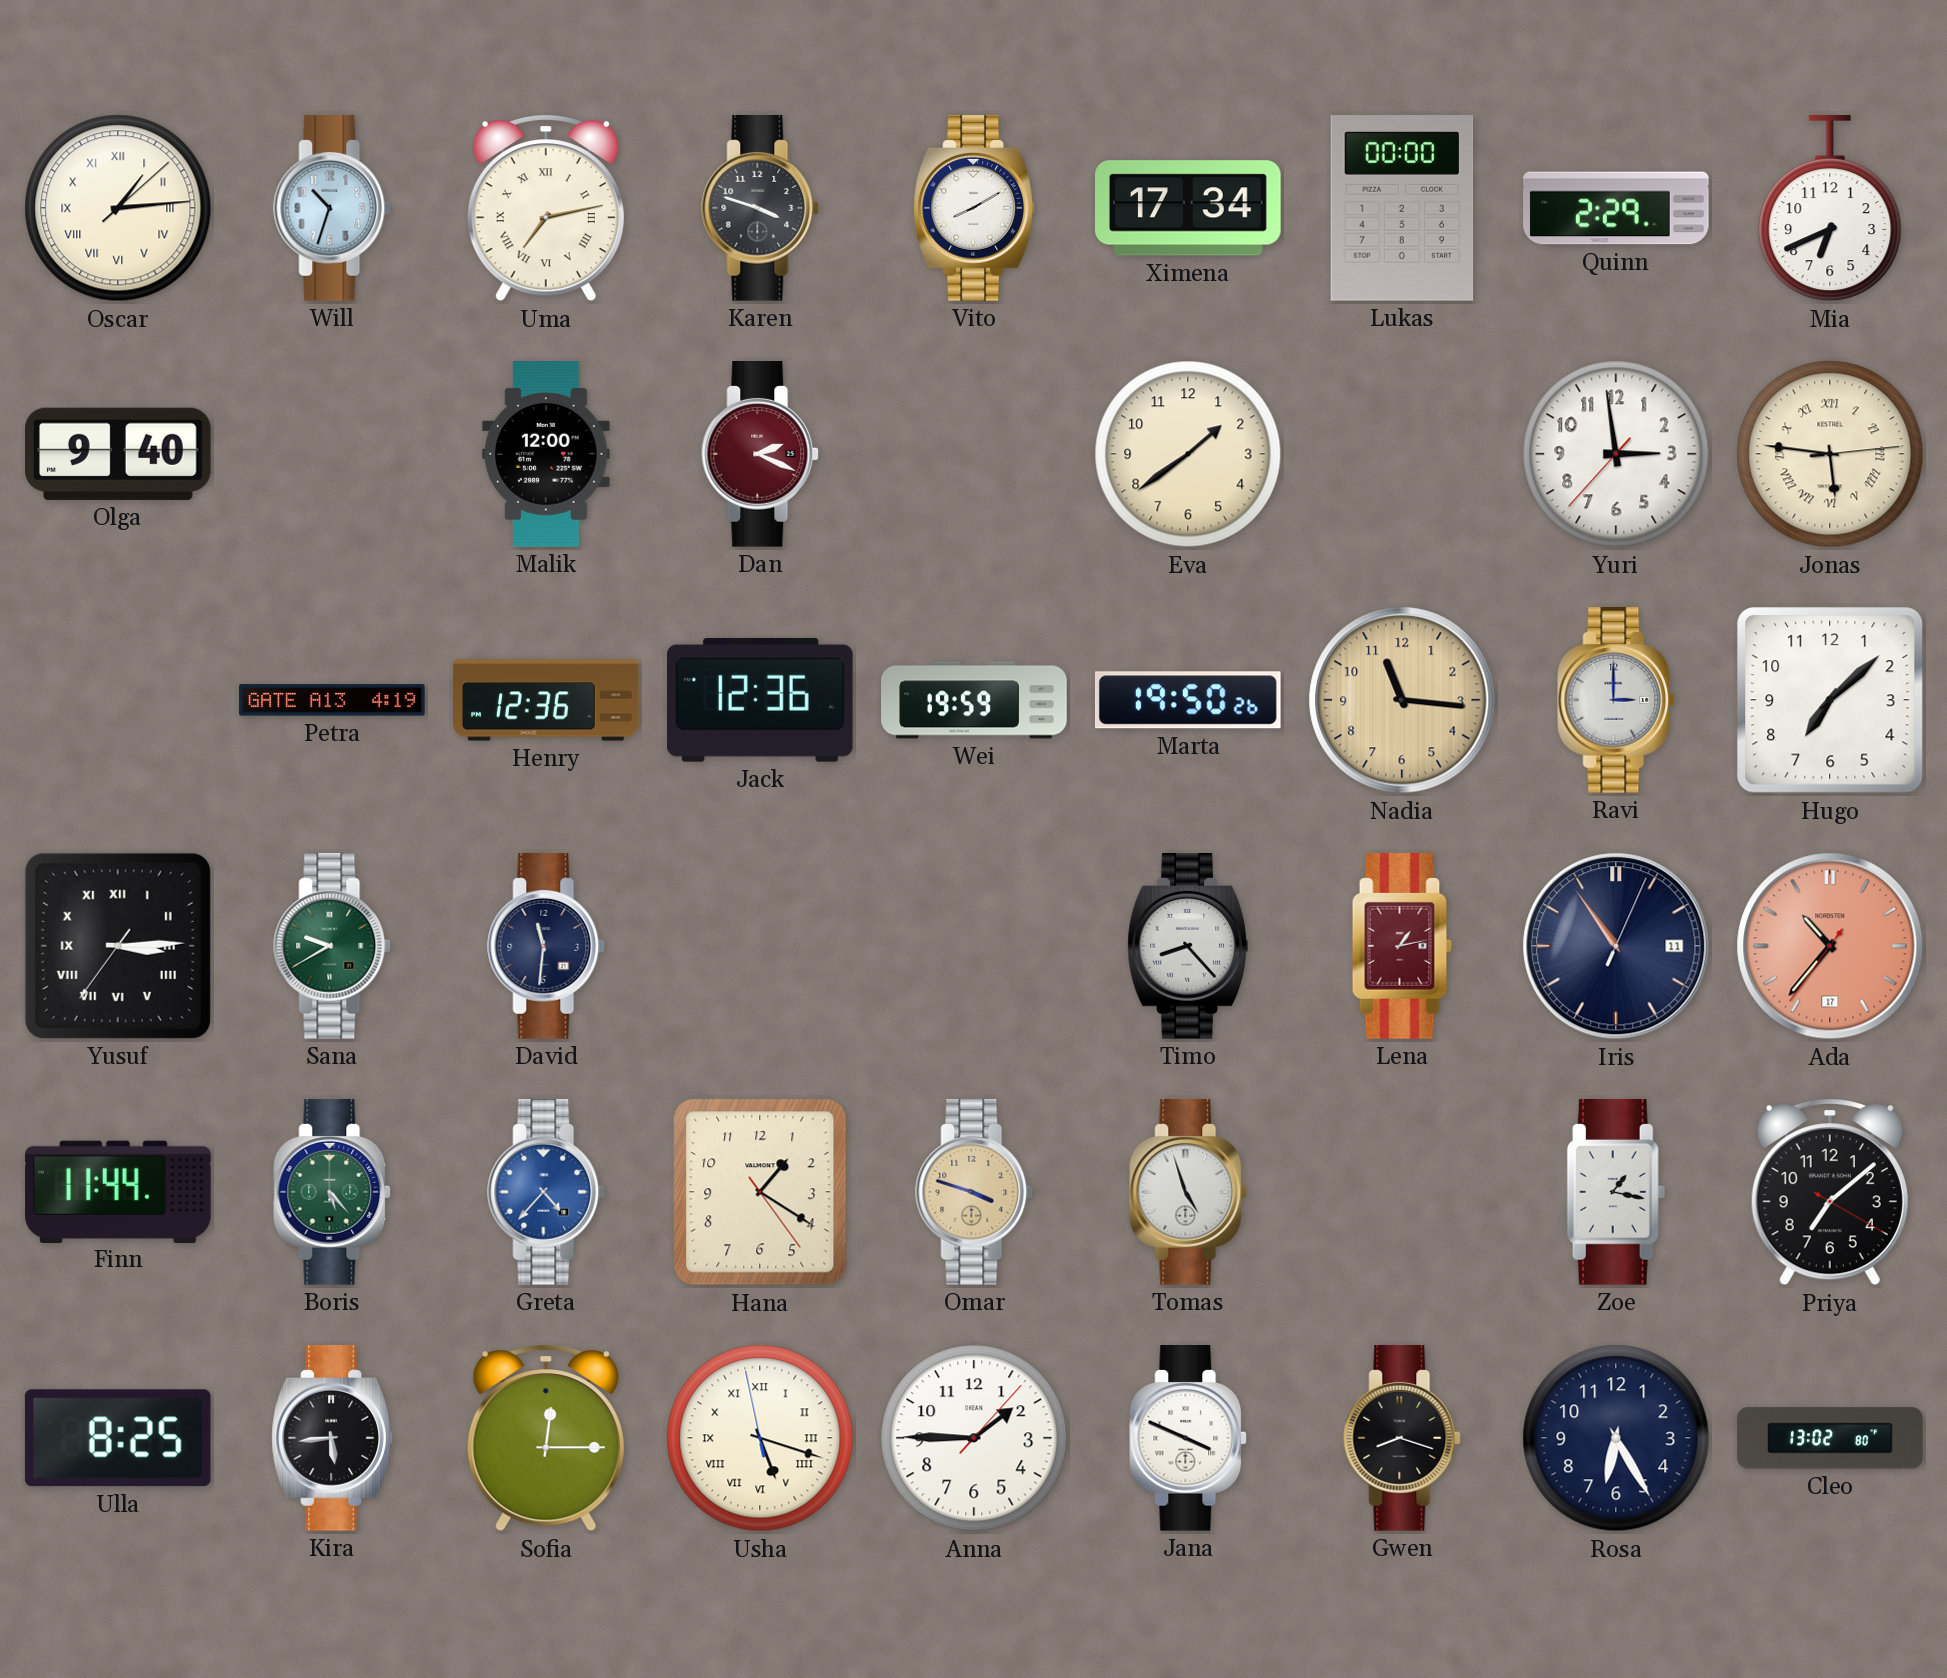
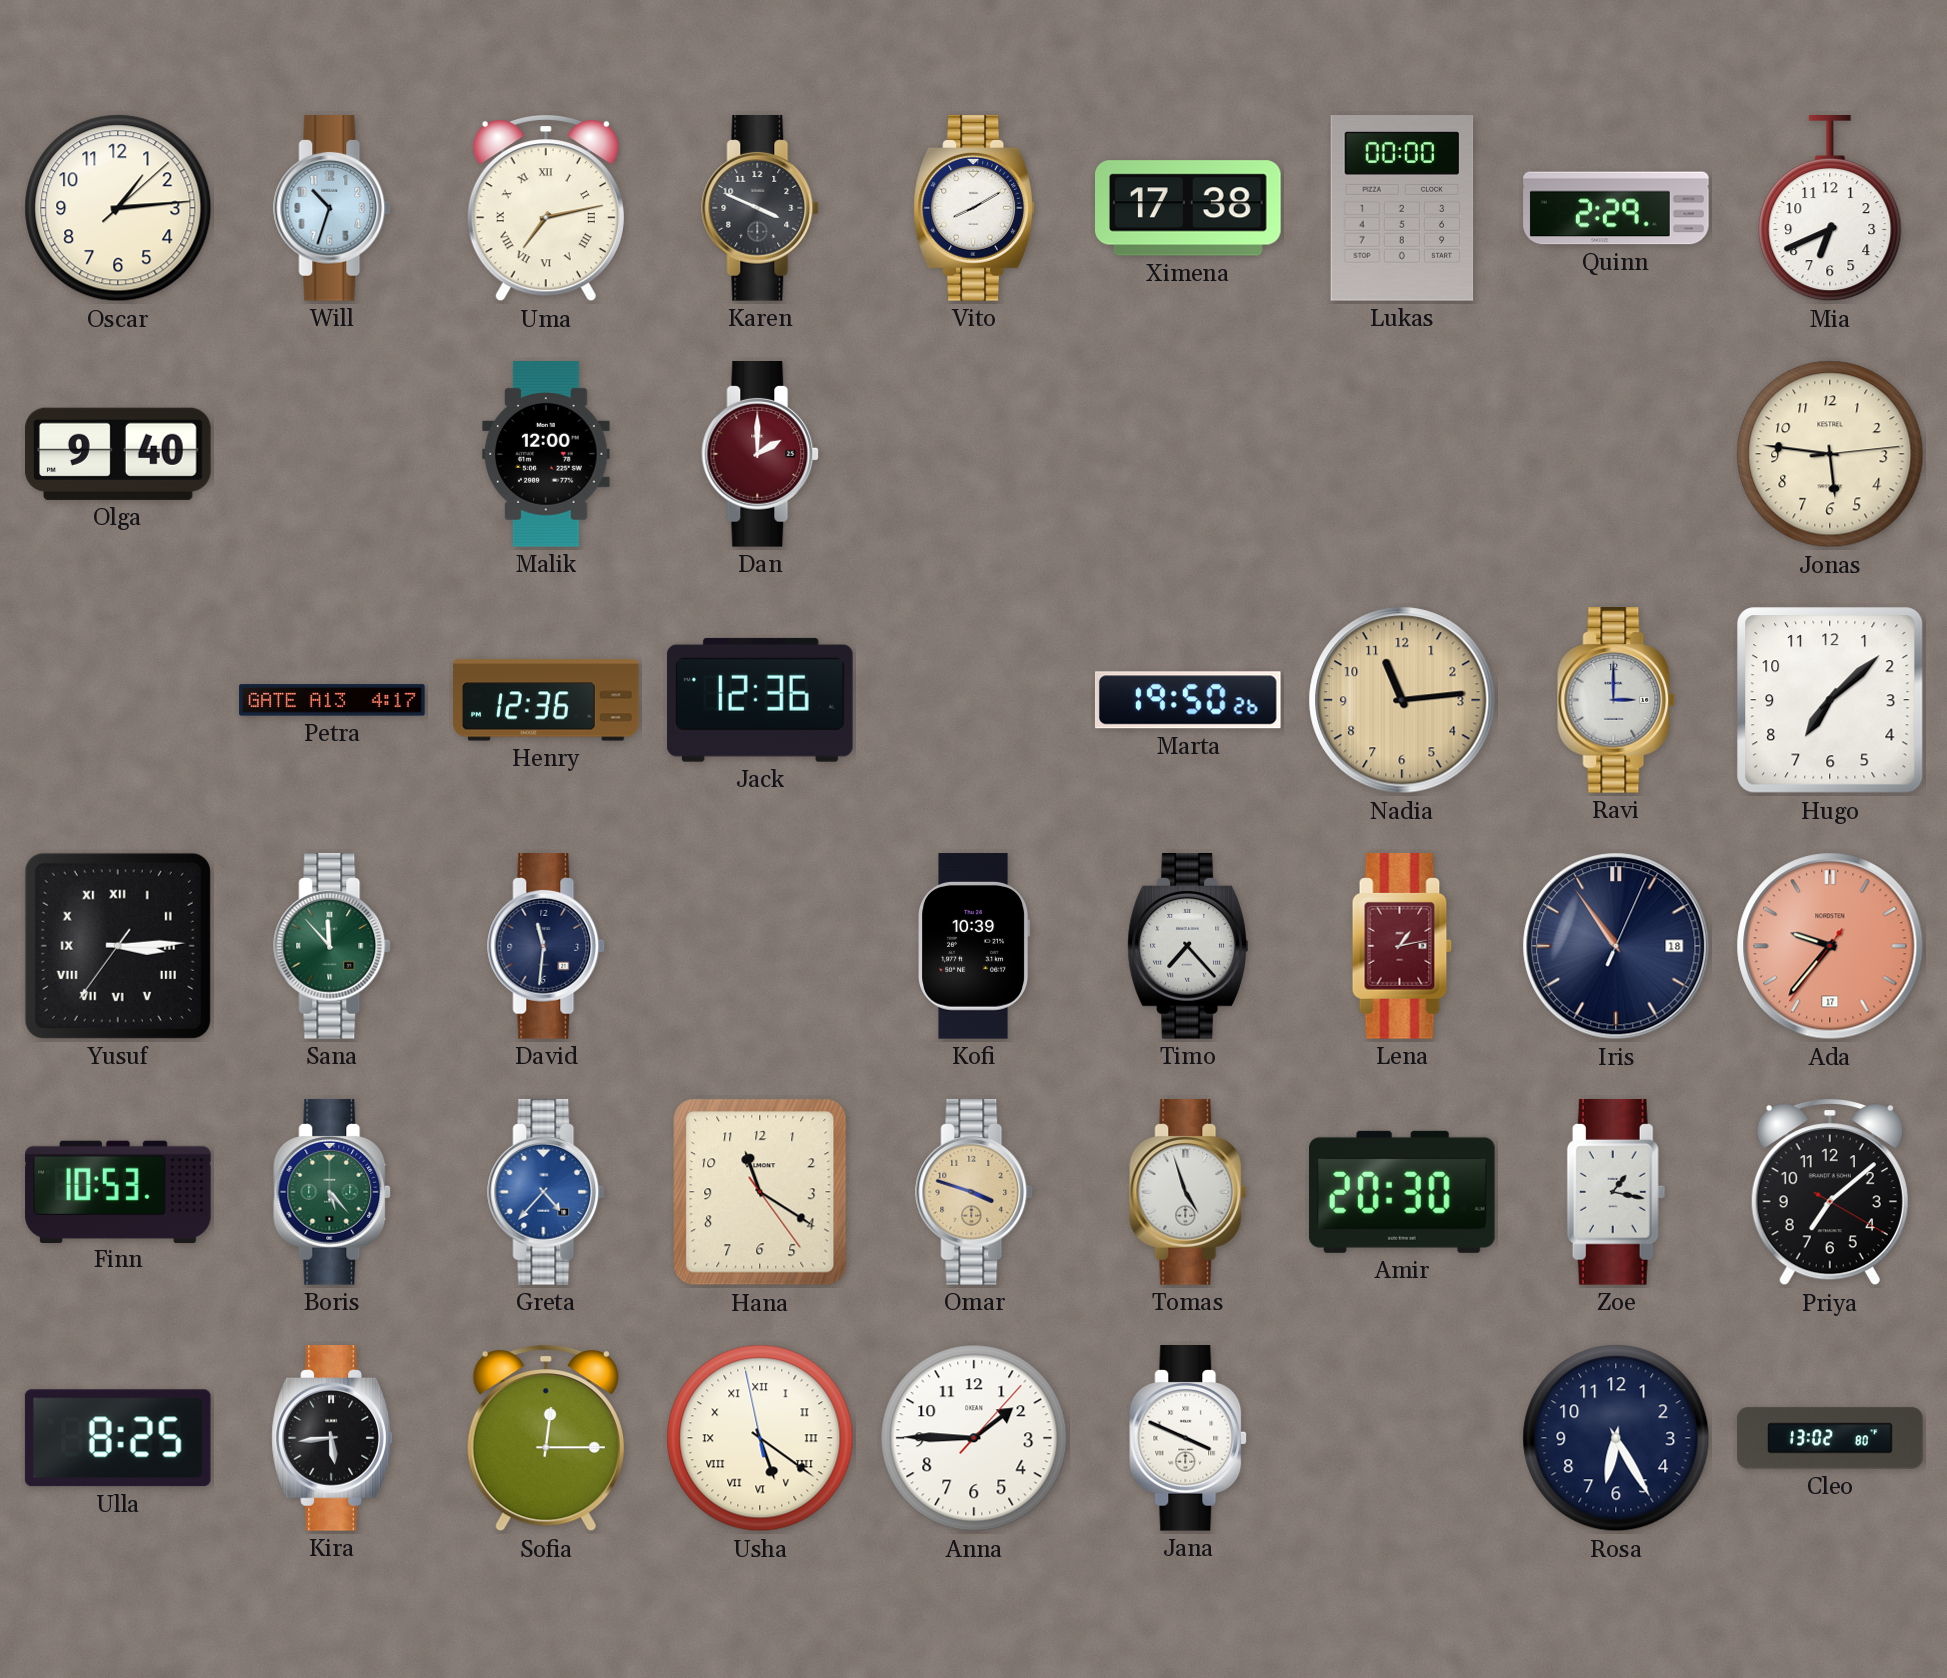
Oscar numerals: Roman -> Arabic
Karen: 3:48 -> 3:49
Ximena: 17:34 -> 17:38
Dan: 2:19 -> 2:00
Eva: 1:39 -> none
Yuri: 2:58 -> none
Jonas numerals: Roman -> Arabic
Petra: 4:19 -> 4:17
Wei: 19:59 -> none
Nadia: 11:16 -> 11:14
Sana: 9:40 -> 11:53
Kofi: none -> 10:39
Timo: 8:23 -> 7:23
Iris date: 11 -> 18
Ada: 10:36 -> 9:36
Finn: 11:44 -> 10:53
Hana: 1:20 -> 11:20
Amir: none -> 20:30
Usha: 5:17 -> 5:20
Gwen: 8:18 -> none
